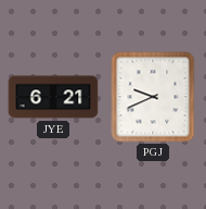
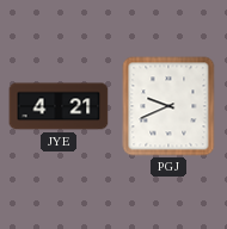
JYE: 6:21 -> 4:21
